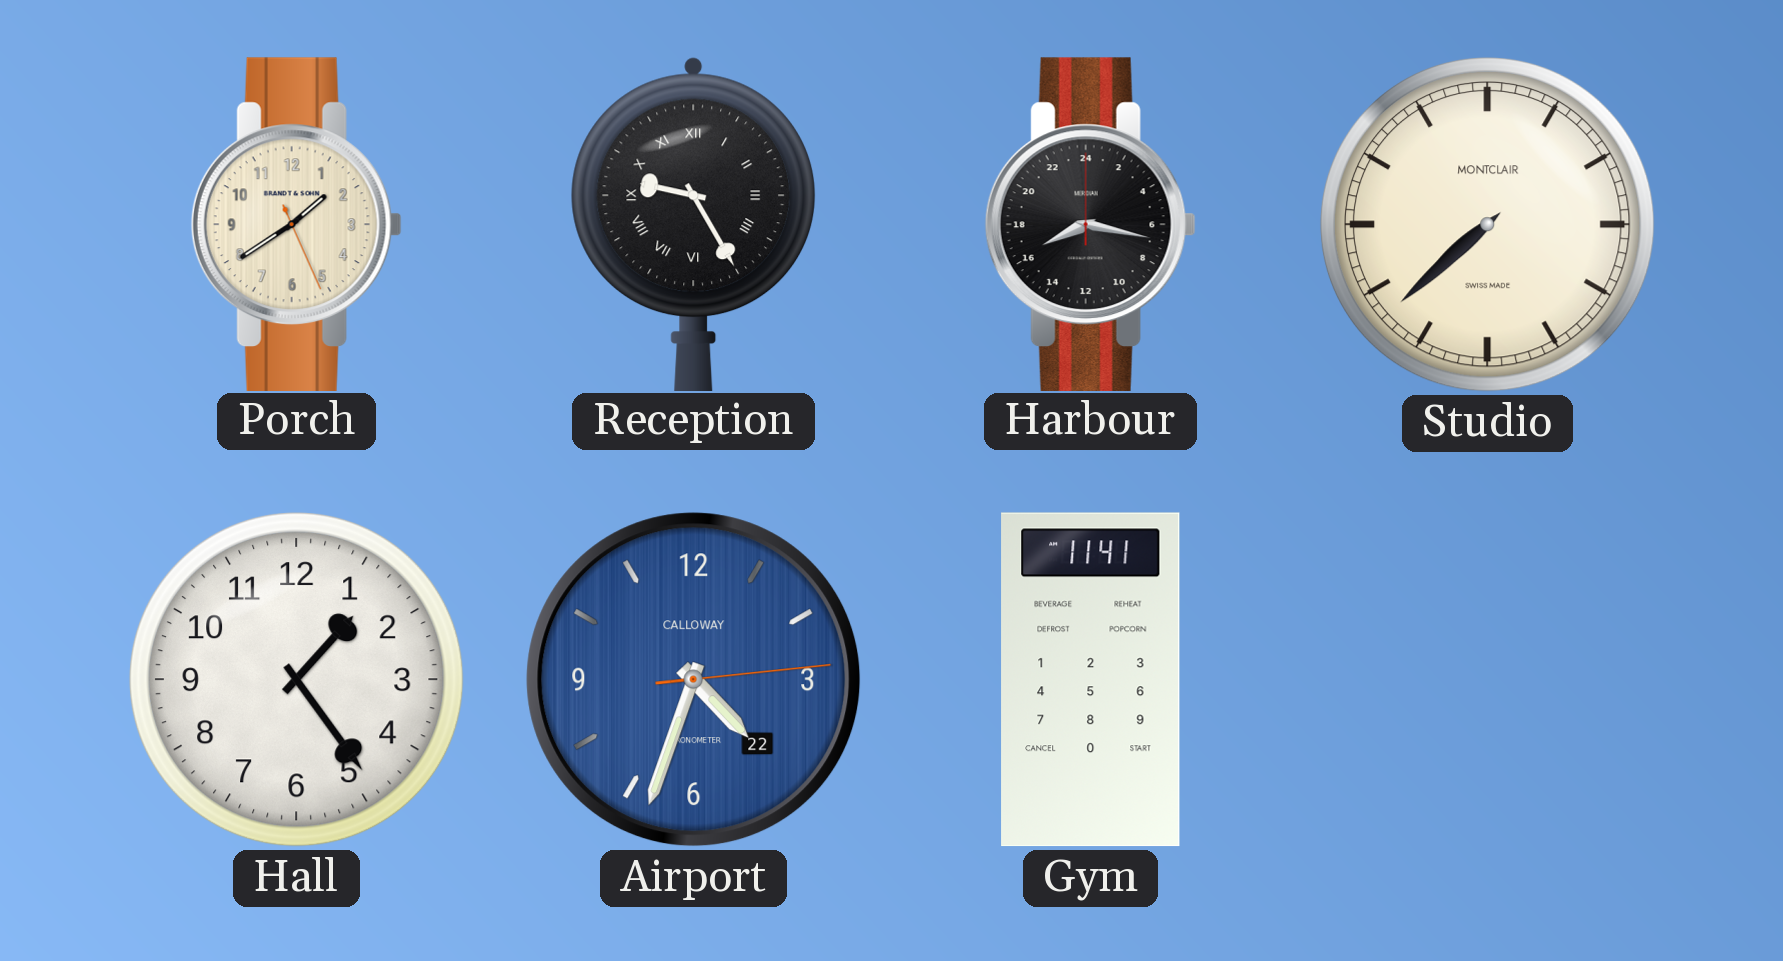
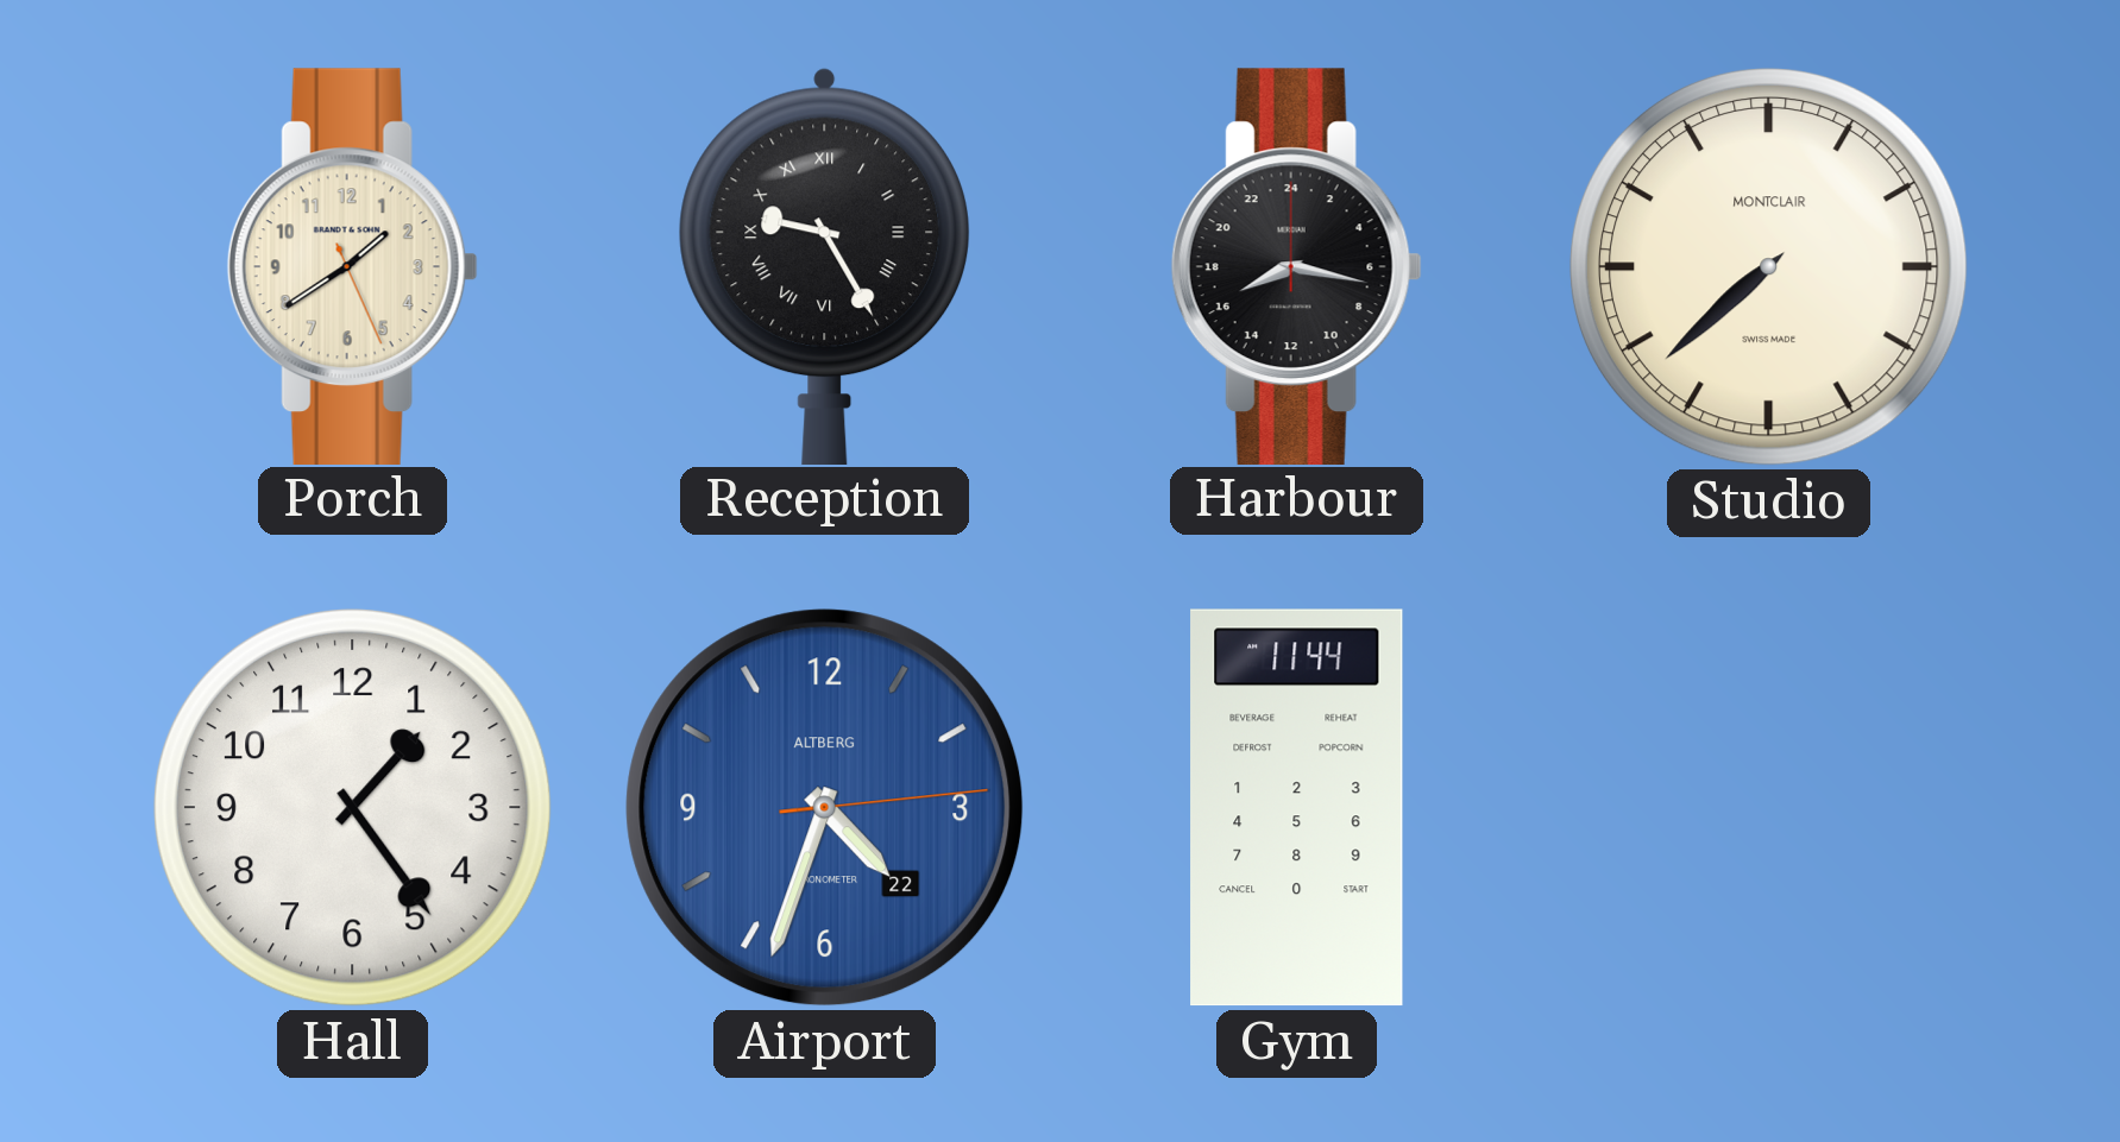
Airport brand: CALLOWAY -> ALTBERG
Gym: 11:41 -> 11:44
